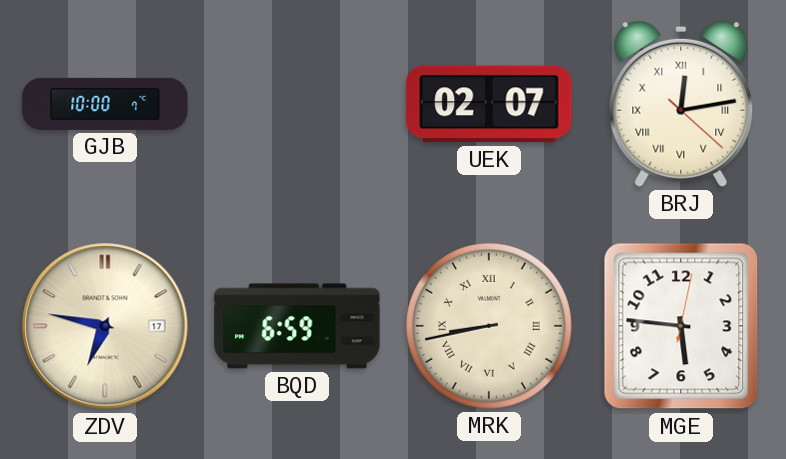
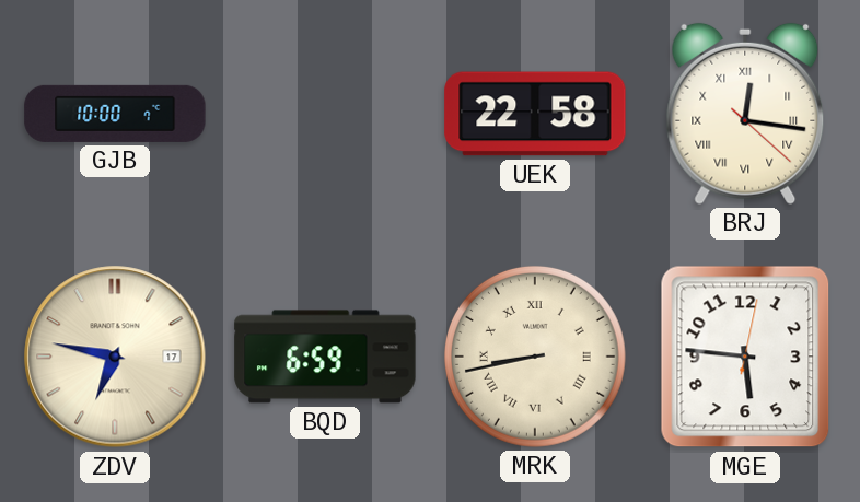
UEK: 02:07 -> 22:58
BRJ: 12:13 -> 12:16
